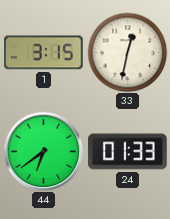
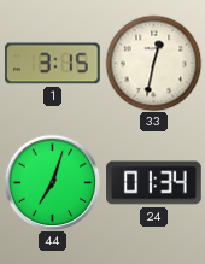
44: 6:39 -> 7:03
24: 01:33 -> 01:34
